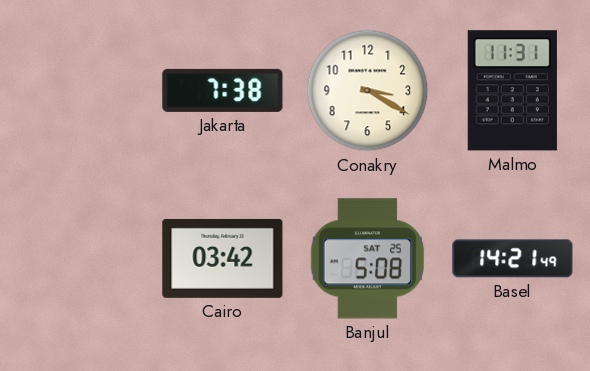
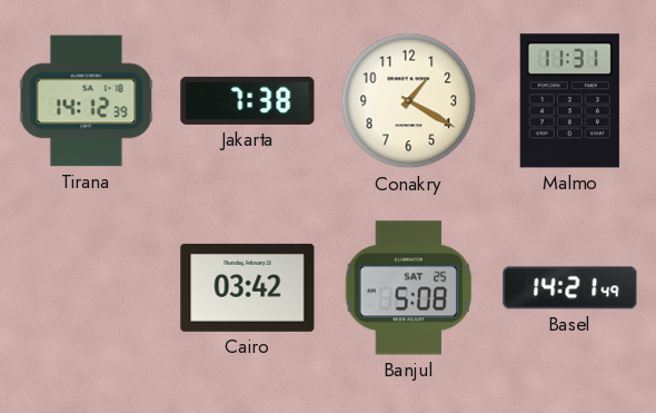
Tirana: none -> 14:12
Conakry: 3:20 -> 1:20
